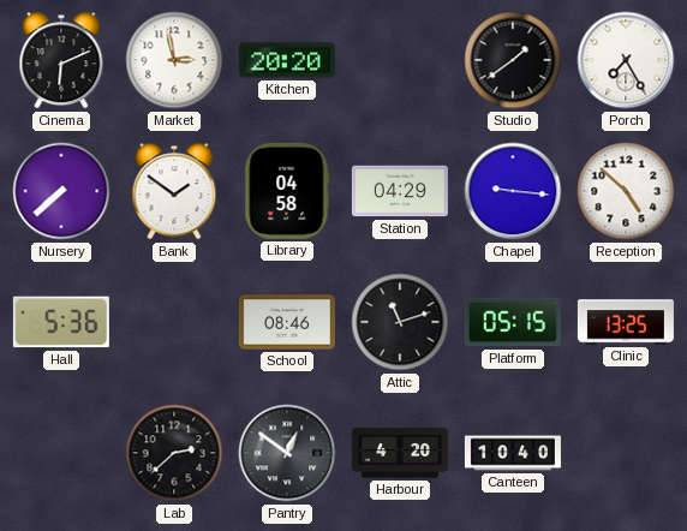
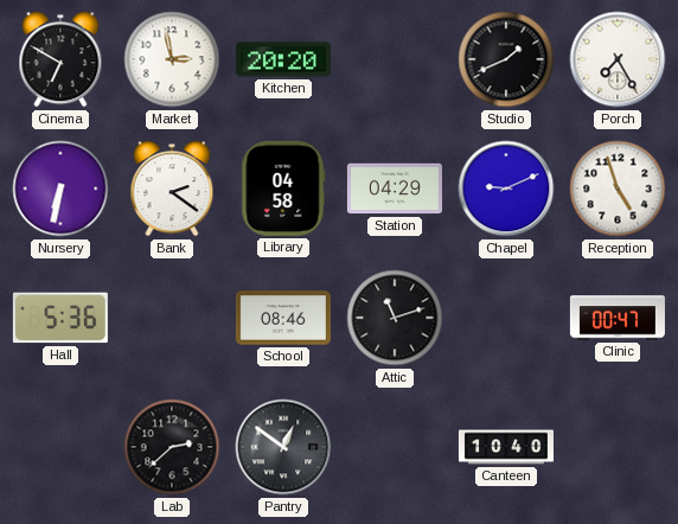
Cinema: 6:11 -> 6:50
Studio: 1:39 -> 1:41
Nursery: 7:38 -> 6:32
Bank: 1:51 -> 2:21
Chapel: 9:16 -> 9:11
Reception: 4:52 -> 4:57
Platform: 05:15 -> none
Clinic: 13:25 -> 00:47
Harbour: 4:20 -> none
